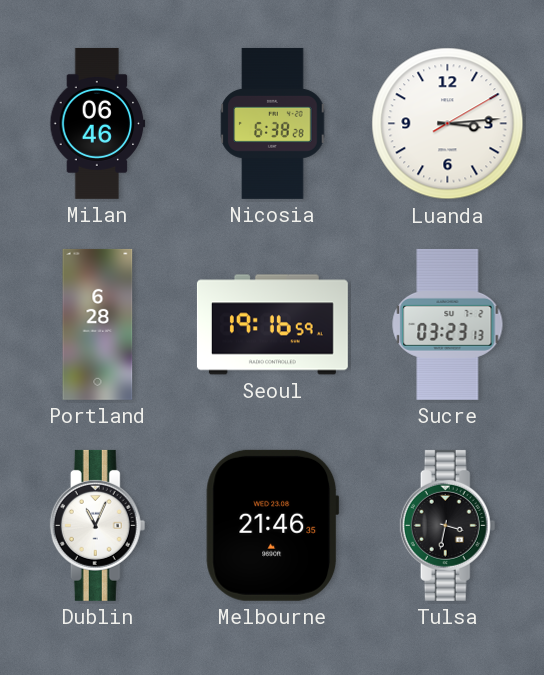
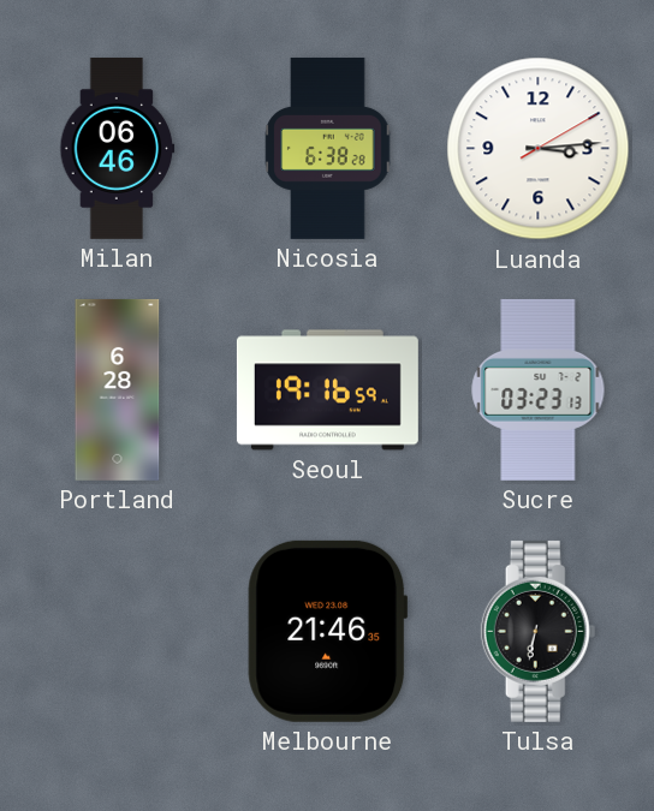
Dublin: 11:04 -> none
Tulsa: 3:32 -> 6:32
